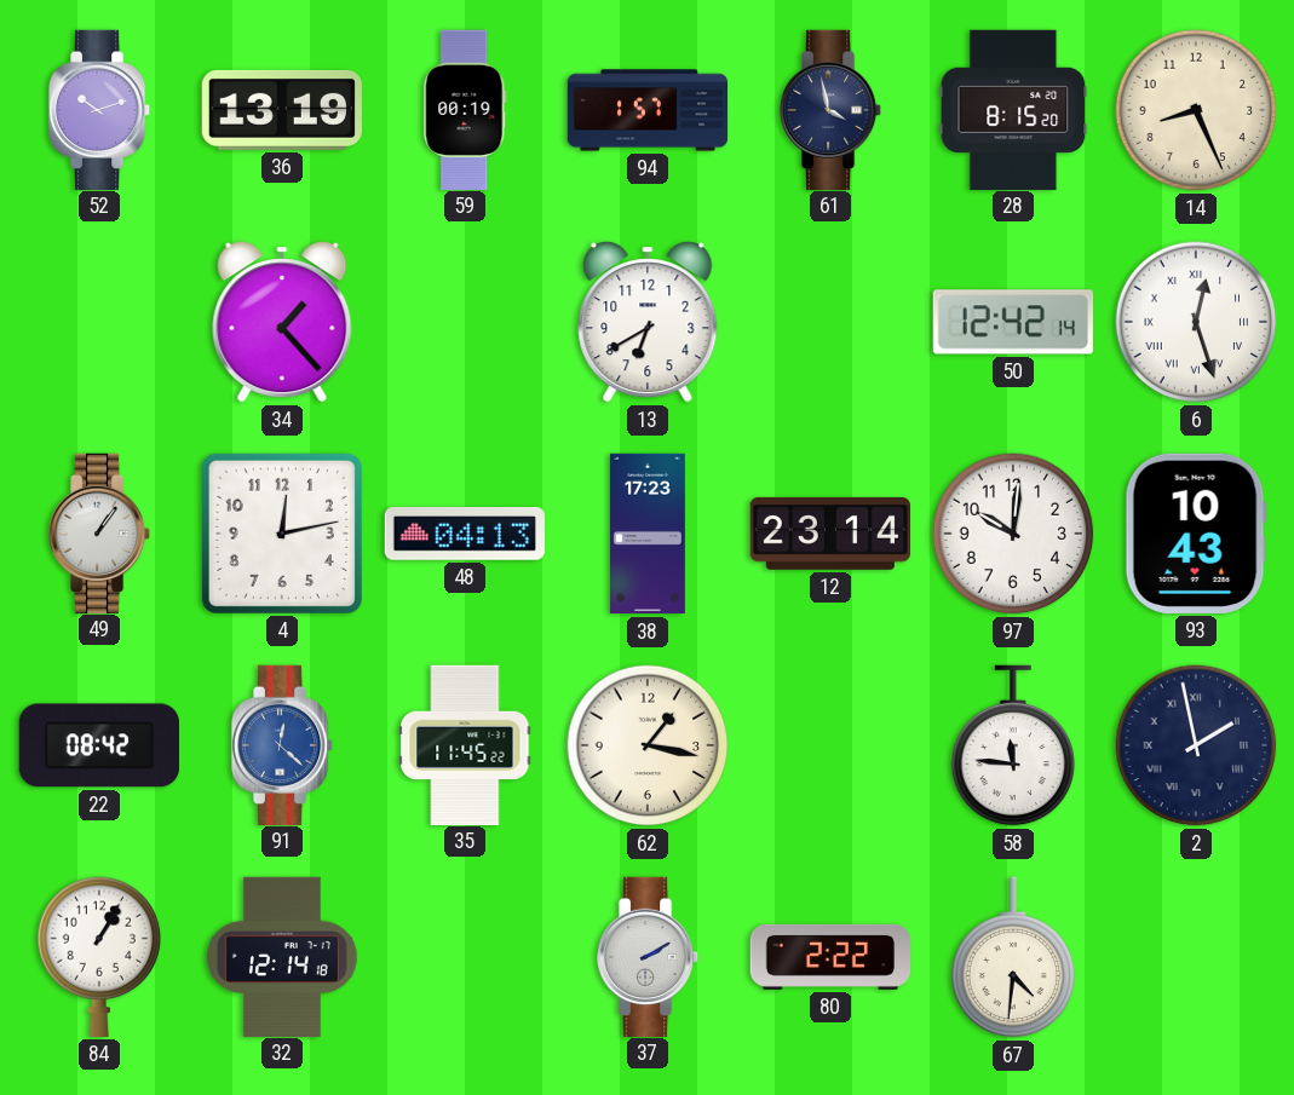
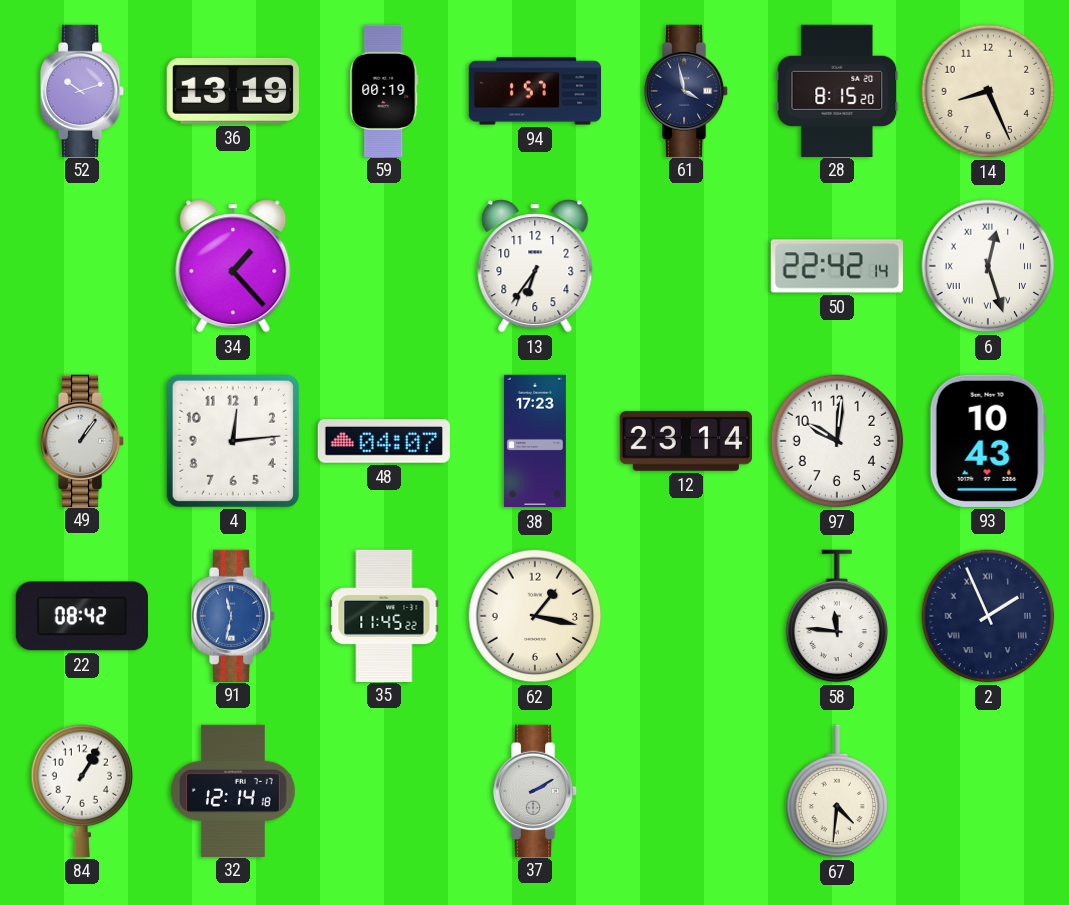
13: 6:40 -> 6:36
50: 12:42 -> 22:42
4: 12:13 -> 12:14
48: 04:13 -> 04:07
91: 12:22 -> 11:32
2: 1:58 -> 1:56
80: 2:22 -> none
